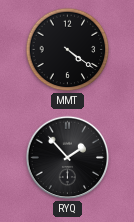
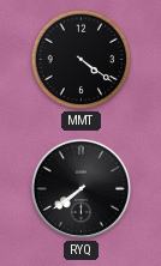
RYQ: 1:53 -> 7:39
